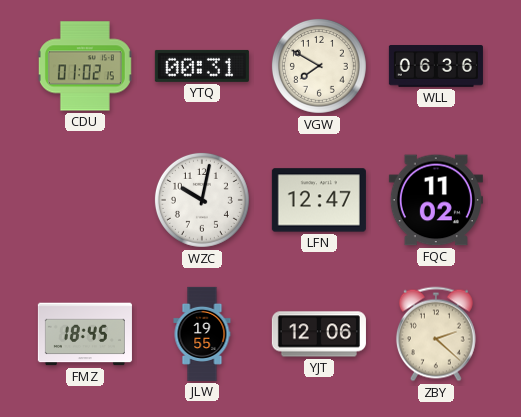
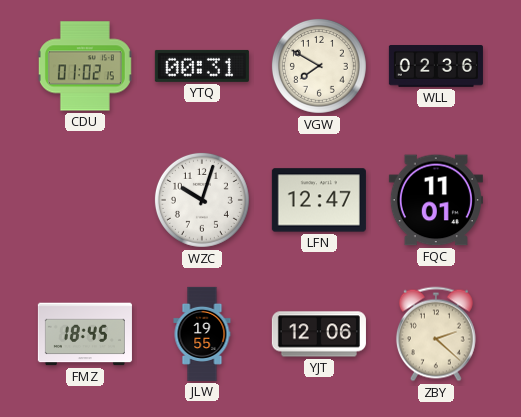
WLL: 06:36 -> 02:36
WZC: 10:02 -> 10:03
FQC: 11:02 -> 11:01
